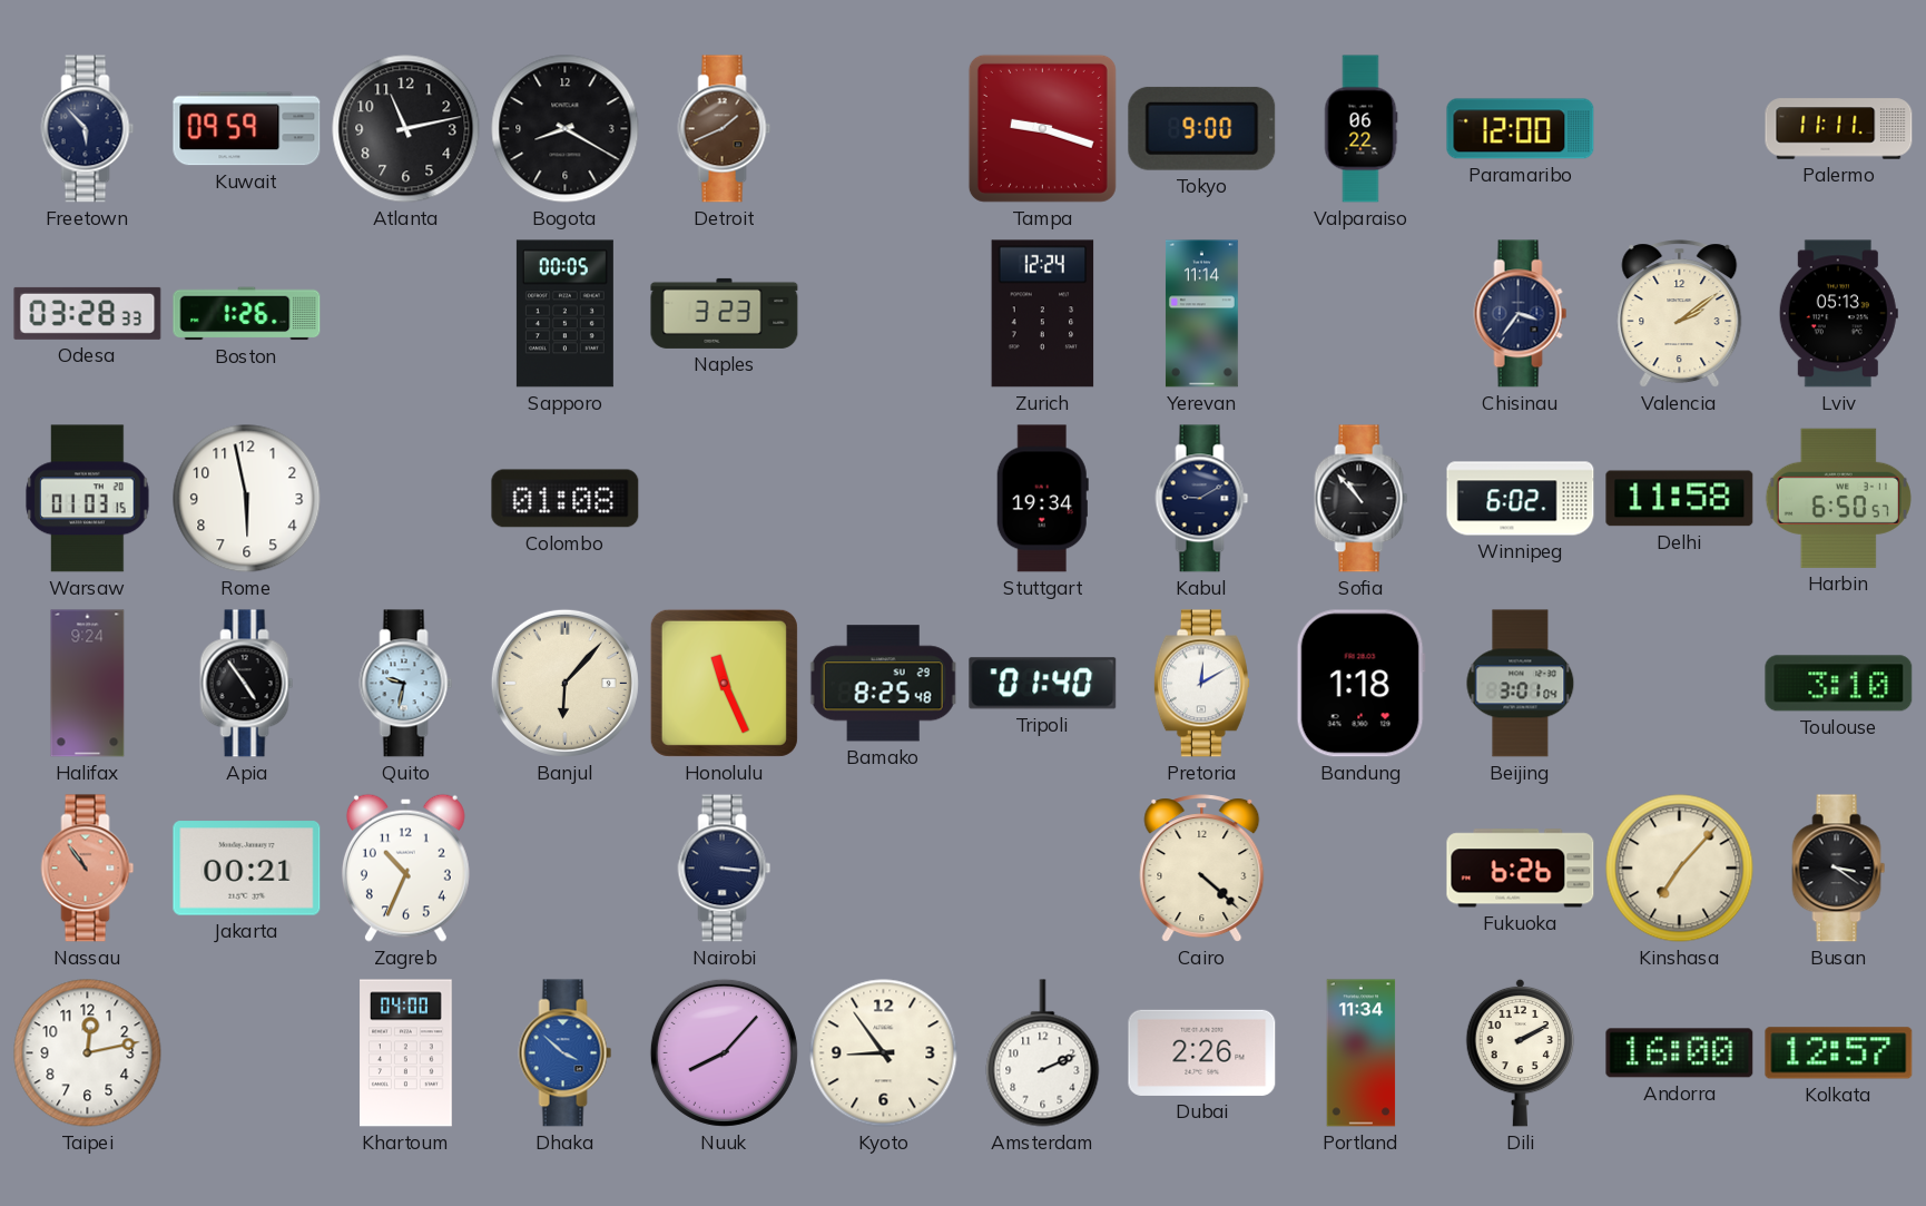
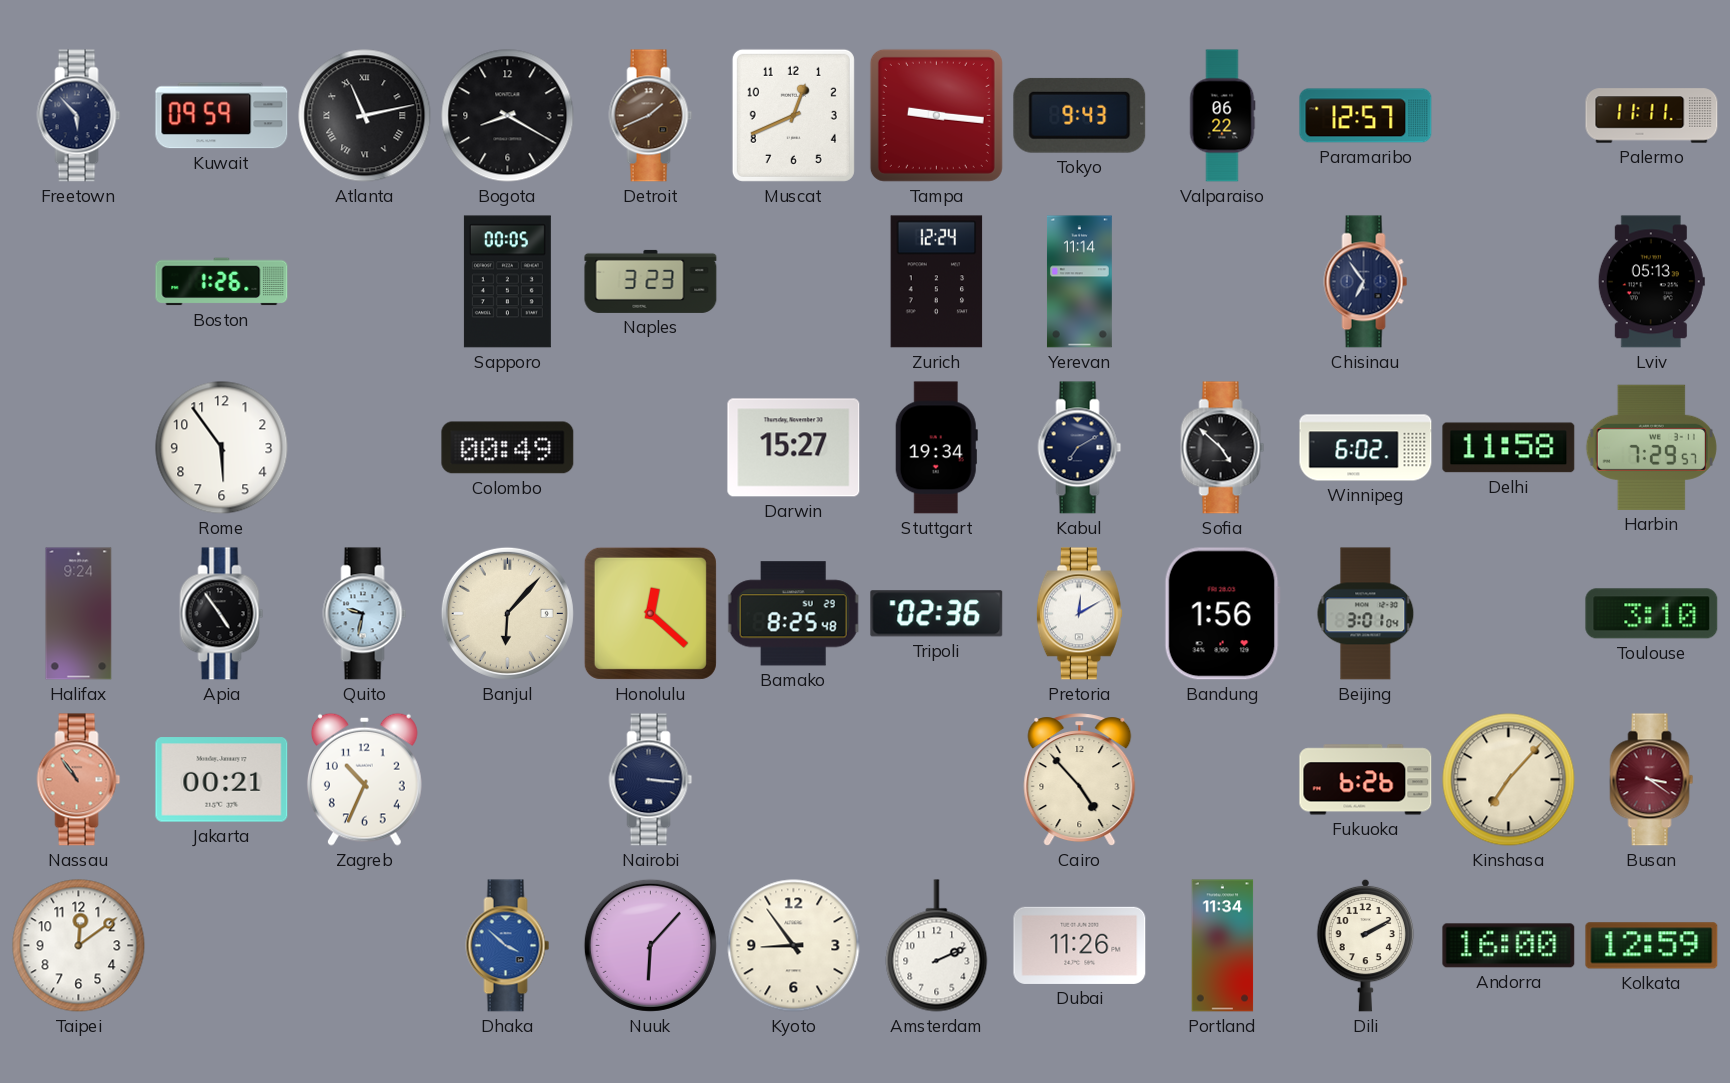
Atlanta numerals: Arabic -> Roman
Muscat: none -> 12:41
Tampa: 9:18 -> 9:16
Tokyo: 9:00 -> 9:43
Paramaribo: 12:00 -> 12:57
Odesa: 03:28 -> none
Chisinau: 3:36 -> 6:54
Valencia: 2:09 -> none
Warsaw: 01:03 -> none
Rome: 5:58 -> 5:54
Colombo: 01:08 -> 00:49
Darwin: none -> 15:27
Kabul: 9:10 -> 7:10
Sofia: 10:53 -> 4:52
Harbin: 6:50 -> 7:29
Honolulu: 11:26 -> 12:22
Tripoli: 01:40 -> 02:36
Bandung: 1:18 -> 1:56
Cairo: 4:22 -> 4:53
Busan dial: black -> burgundy
Taipei: 12:13 -> 12:09
Khartoum: 04:00 -> none
Nuuk: 8:07 -> 6:07
Dubai: 2:26 -> 11:26
Kolkata: 12:57 -> 12:59
